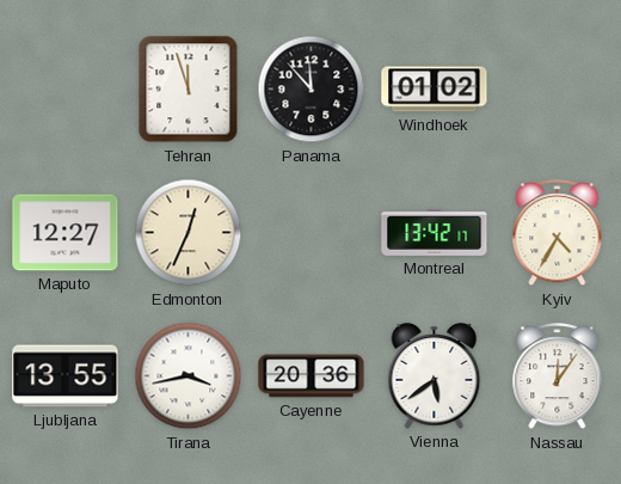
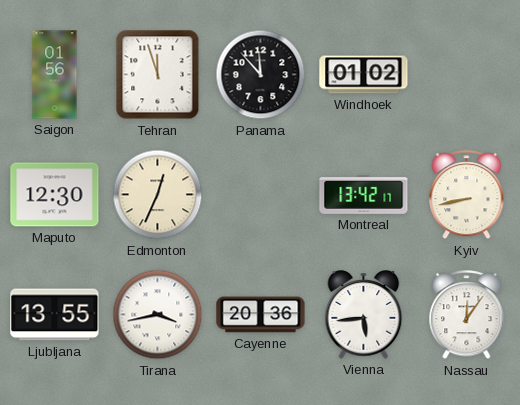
Saigon: none -> 01:56
Maputo: 12:27 -> 12:30
Kyiv: 4:35 -> 8:43
Vienna: 5:39 -> 5:44
